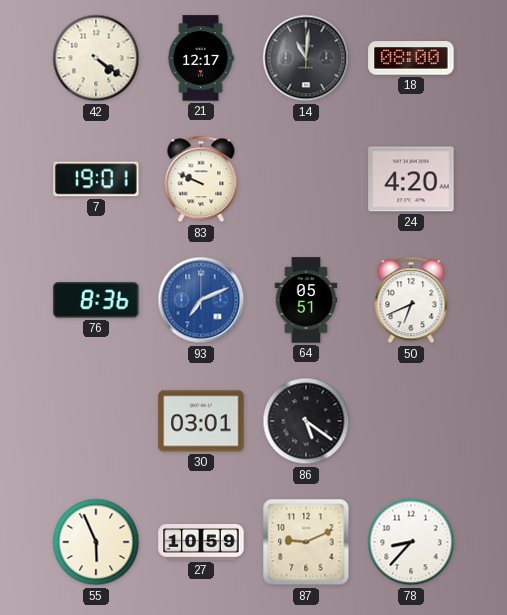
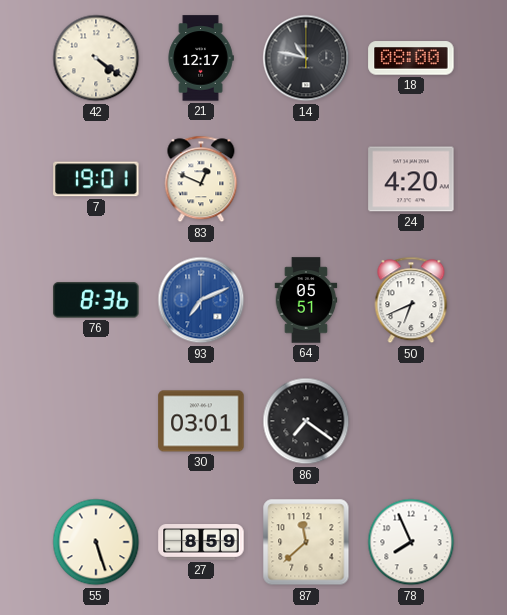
14: 11:01 -> 10:47
83: 9:49 -> 12:49
86: 5:21 -> 7:21
55: 5:56 -> 5:27
27: 10:59 -> 8:59
87: 9:11 -> 11:38
78: 8:37 -> 7:56
